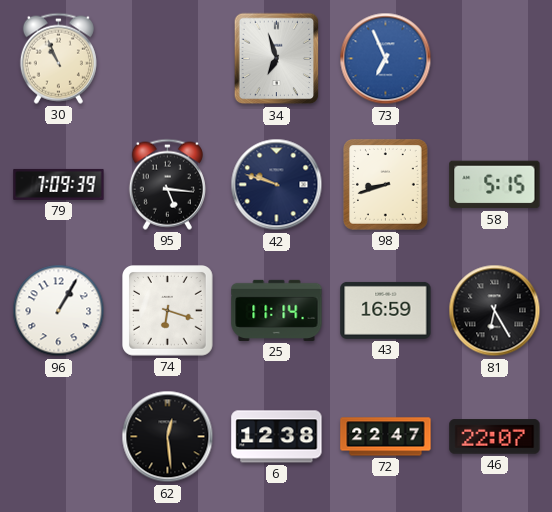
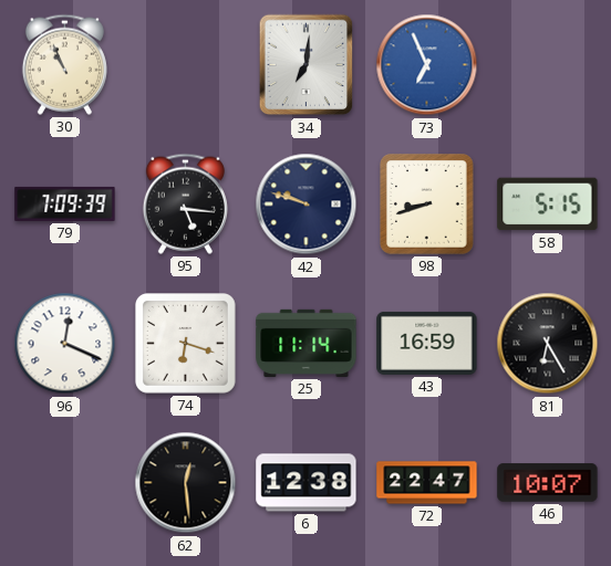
34: 6:57 -> 7:01
96: 1:05 -> 12:19
46: 22:07 -> 10:07
